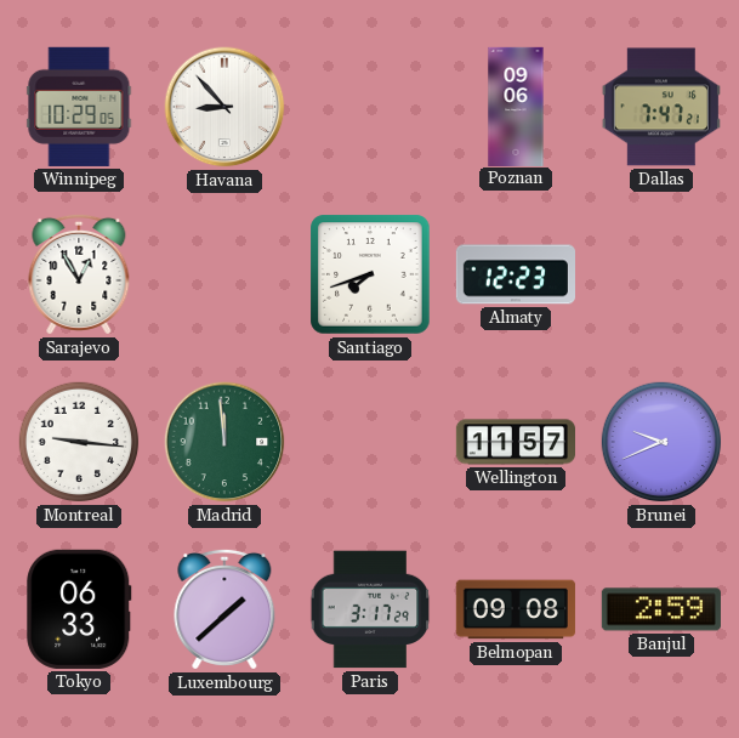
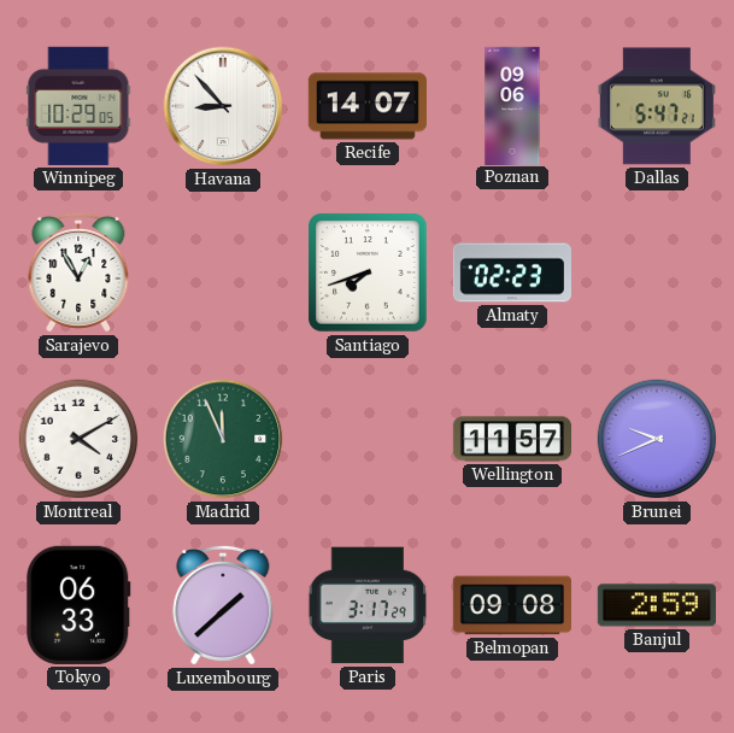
Recife: none -> 14:07
Dallas: 7:47 -> 5:47
Almaty: 12:23 -> 02:23
Montreal: 9:16 -> 4:10
Madrid: 11:59 -> 11:56
